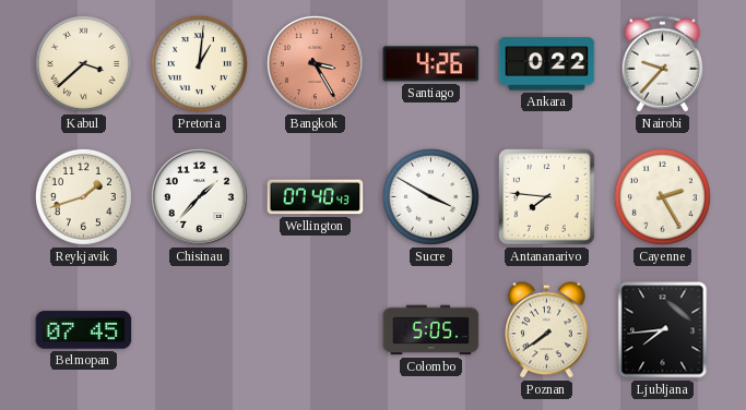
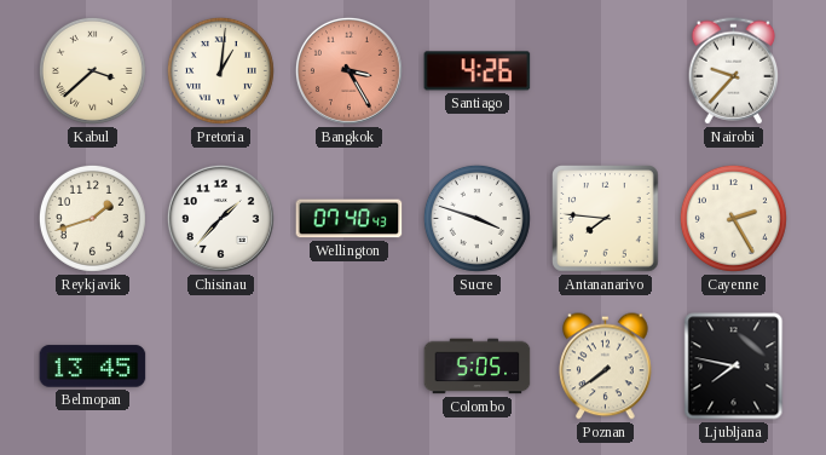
Ankara: 0:22 -> none
Sucre: 3:50 -> 3:48
Belmopan: 07:45 -> 13:45
Ljubljana: 7:44 -> 7:47
